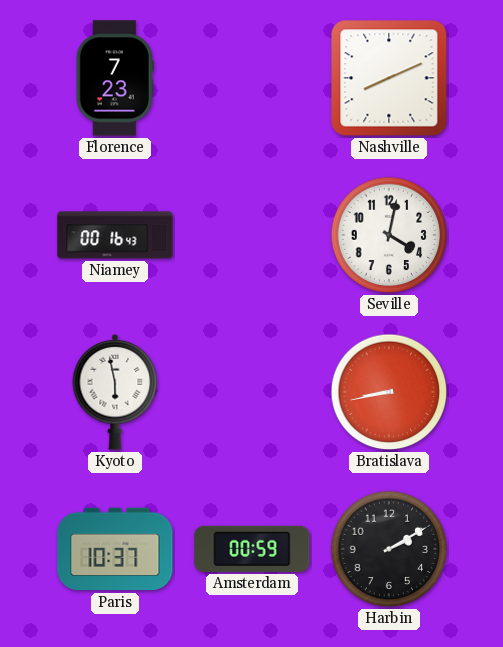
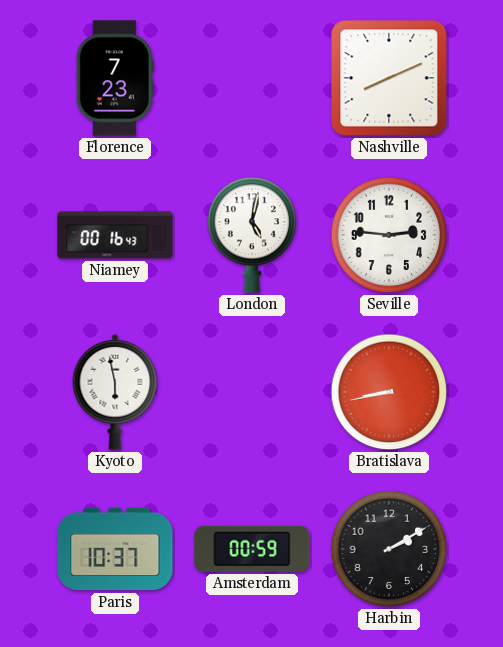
London: none -> 5:02
Seville: 4:02 -> 2:46
